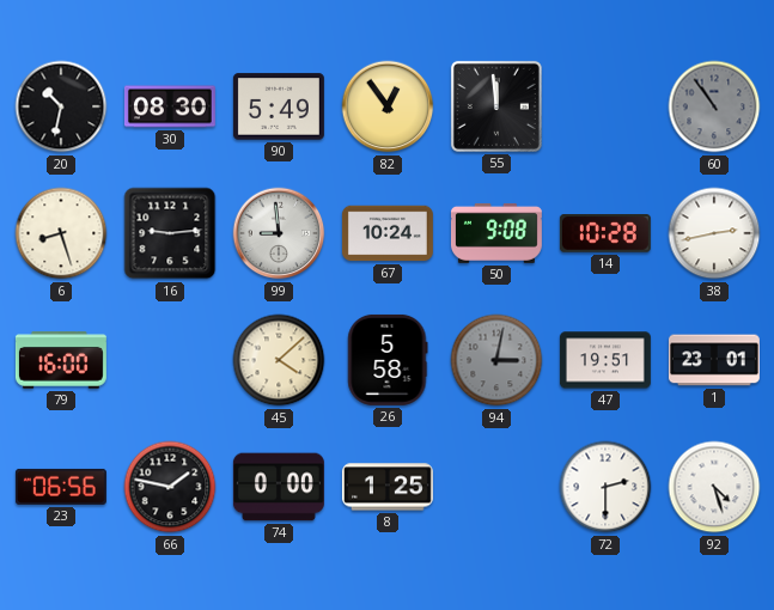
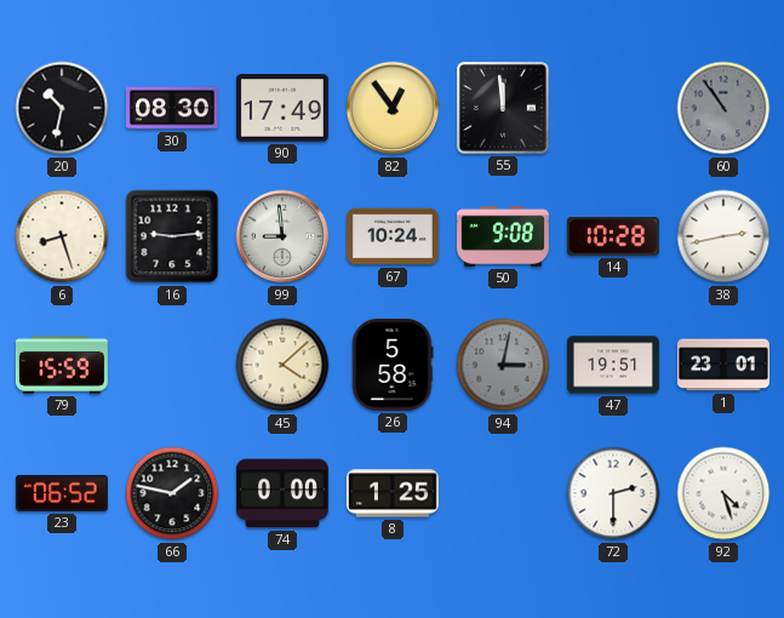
90: 5:49 -> 17:49
79: 16:00 -> 15:59
23: 06:56 -> 06:52
